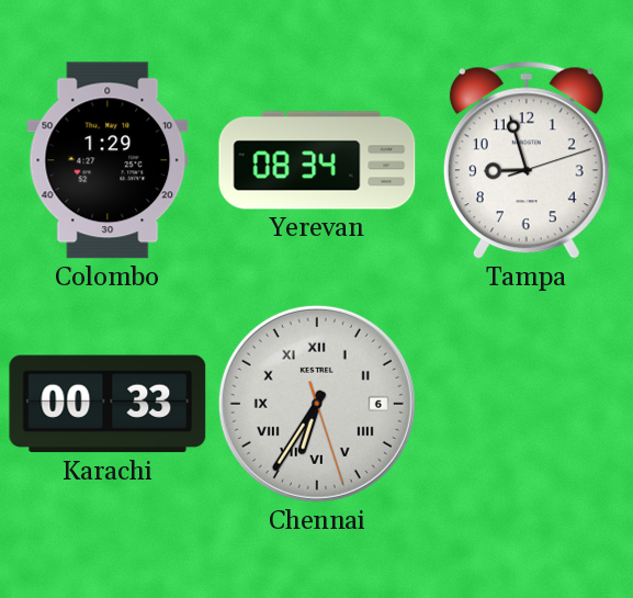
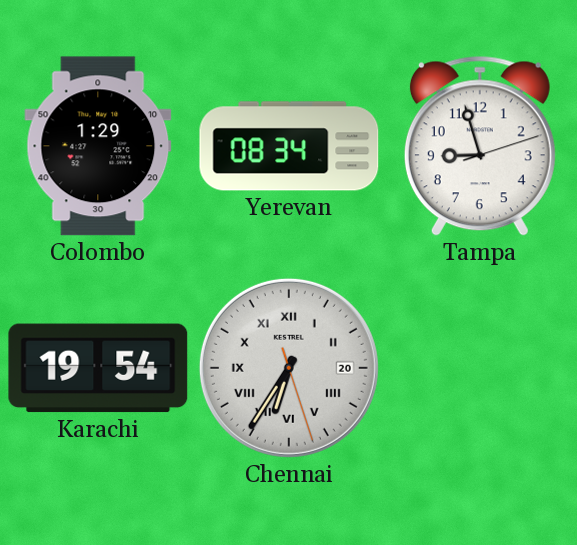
Karachi: 00:33 -> 19:54
Chennai date: 6 -> 20
